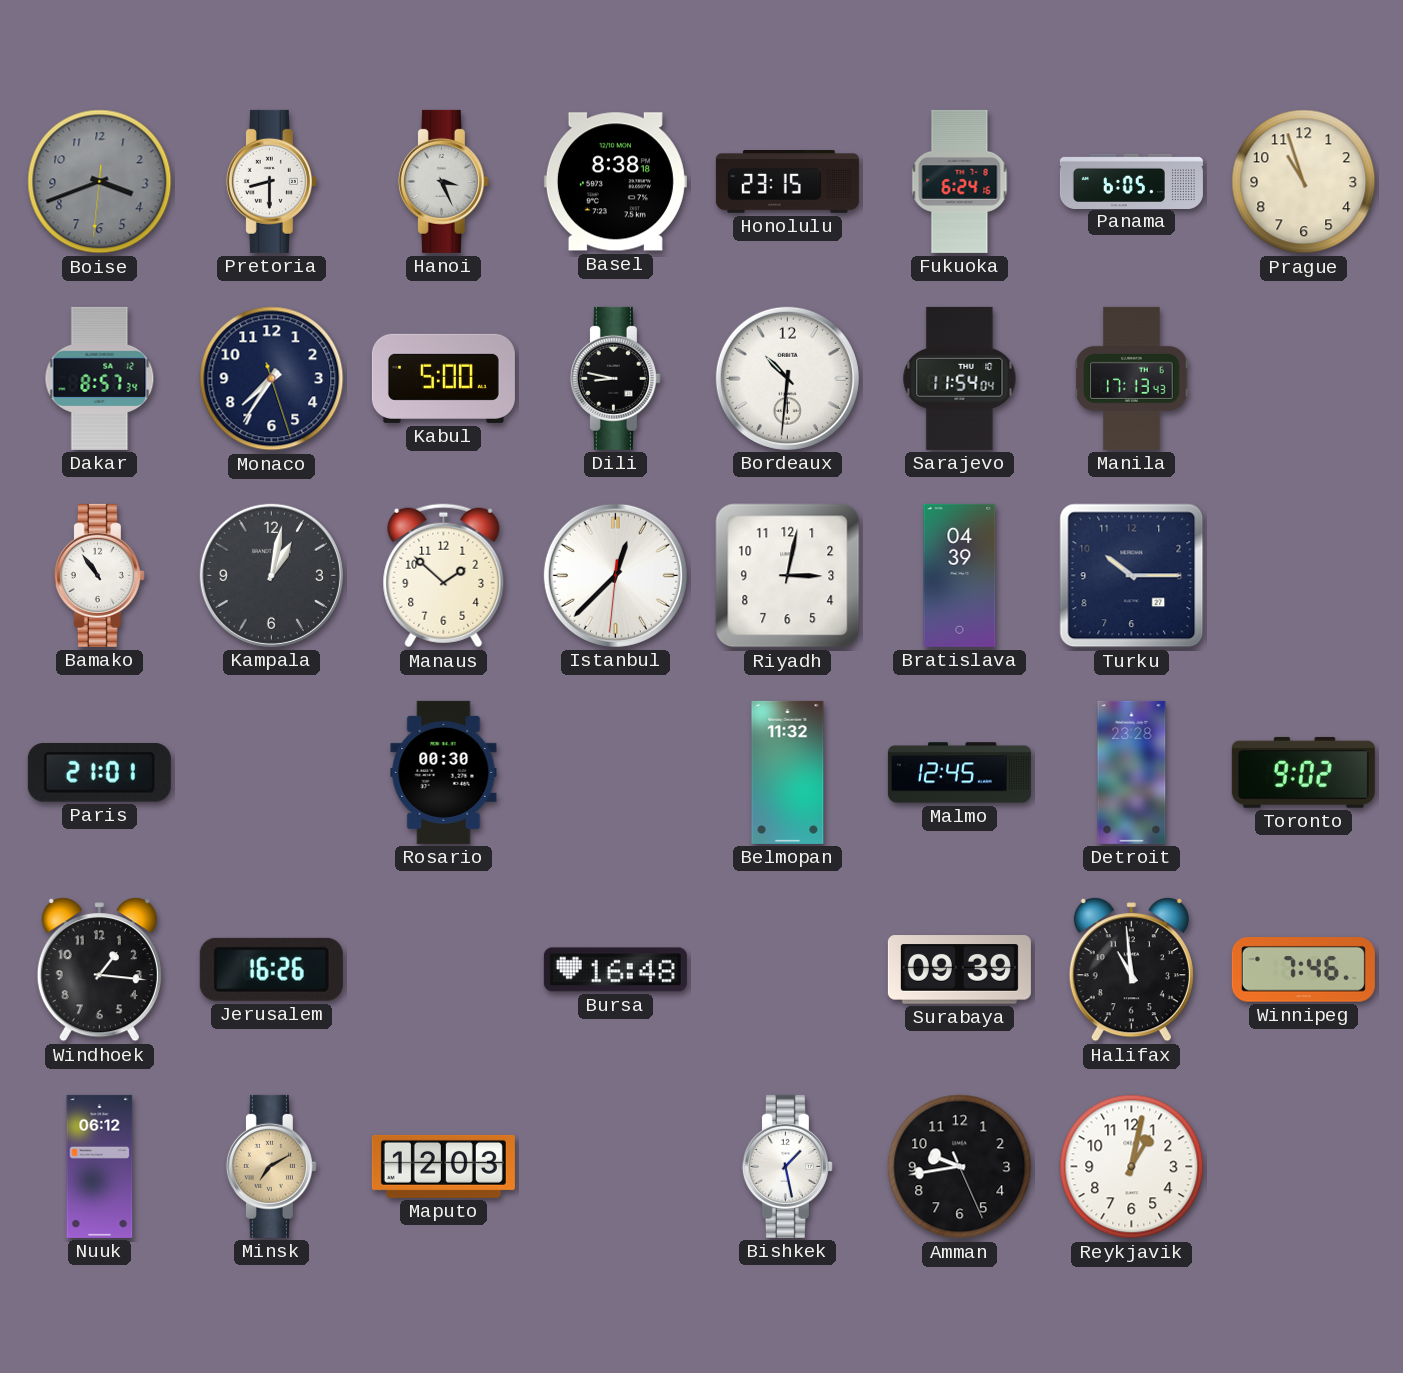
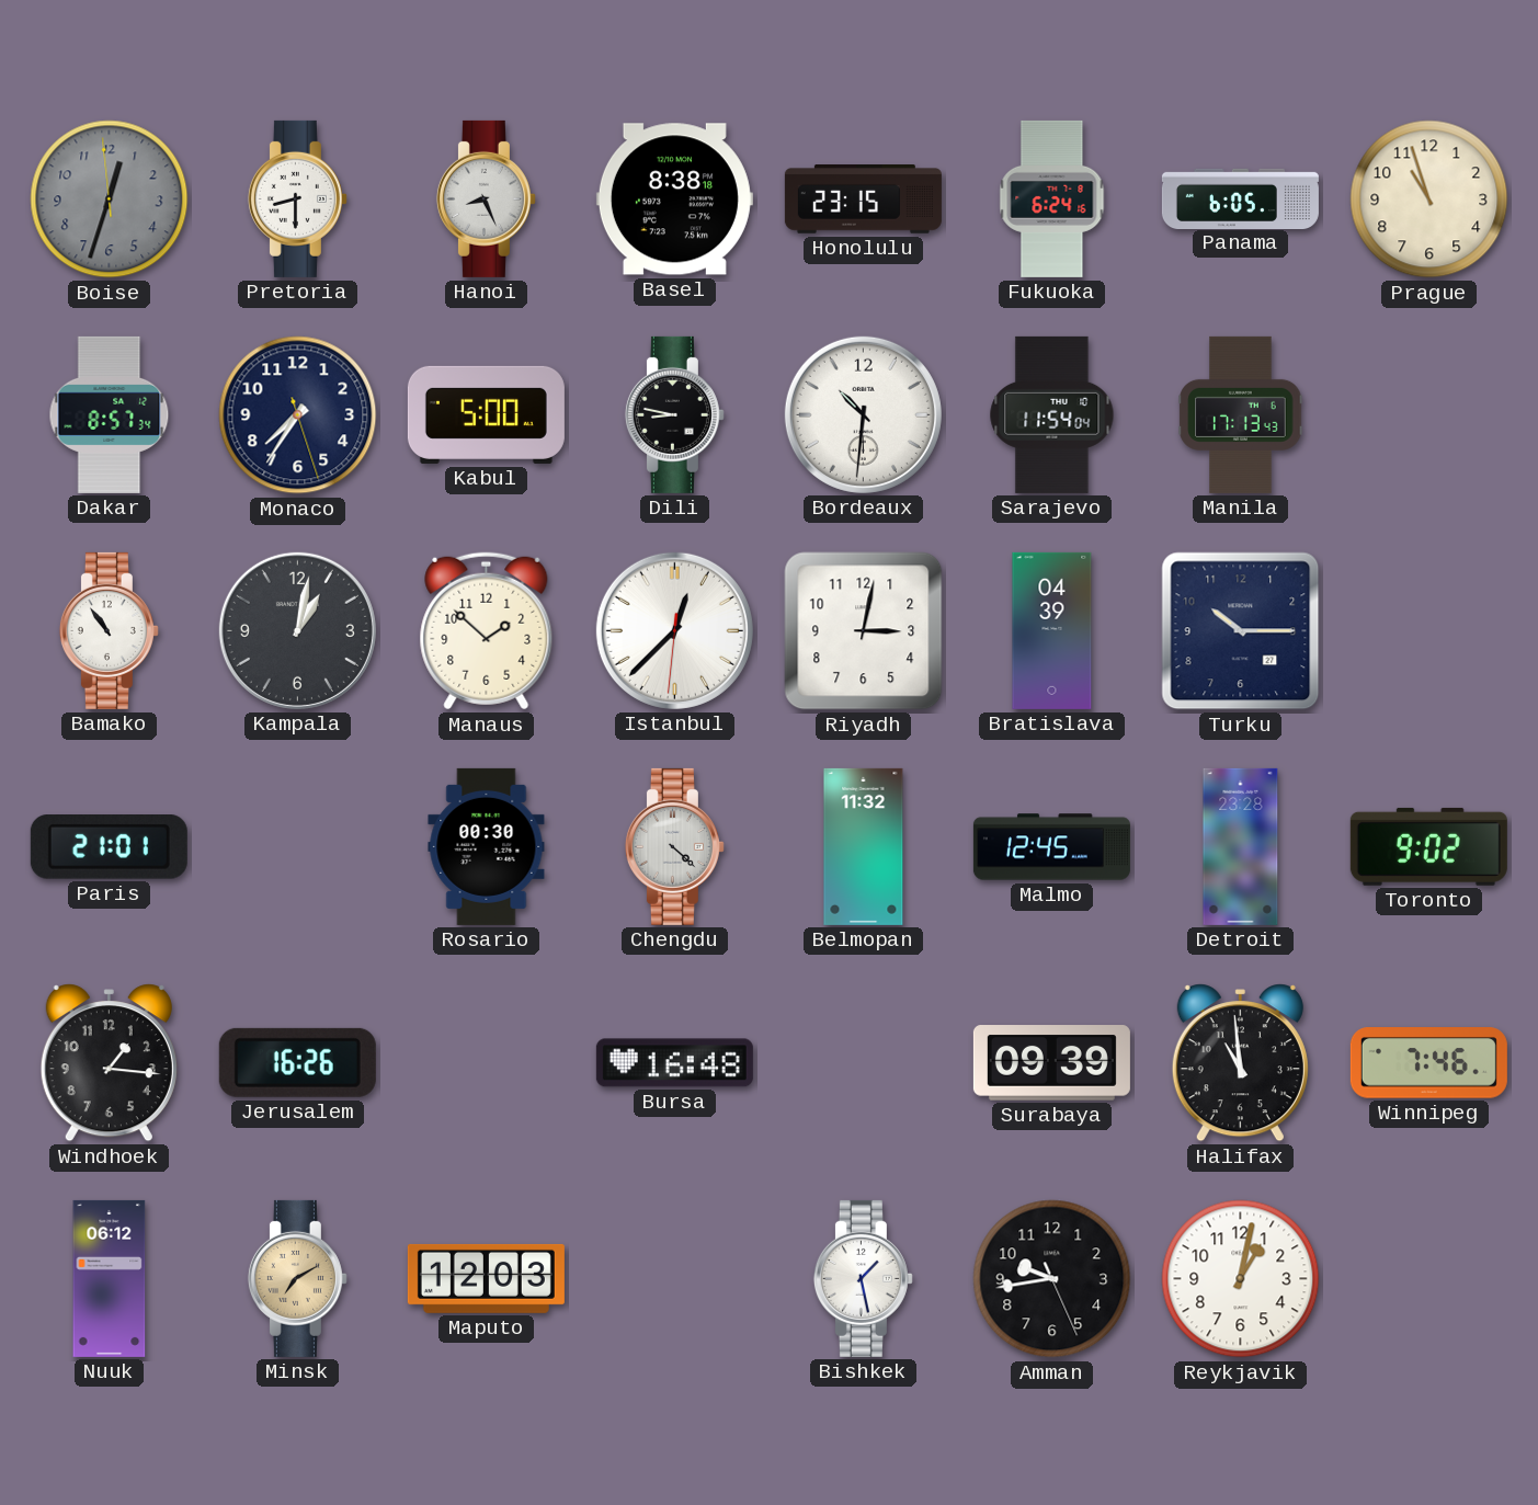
Boise: 3:41 -> 12:32
Hanoi: 3:26 -> 8:26
Chengdu: none -> 4:22
